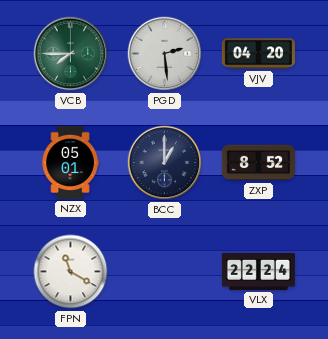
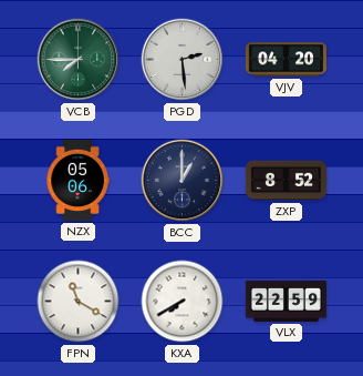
NZX: 05:01 -> 05:06
KXA: none -> 7:40
VLX: 22:24 -> 22:59
